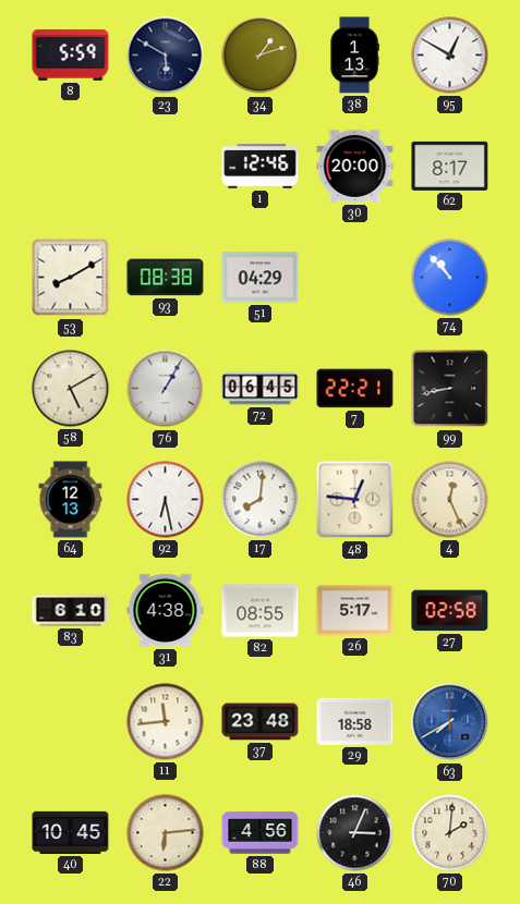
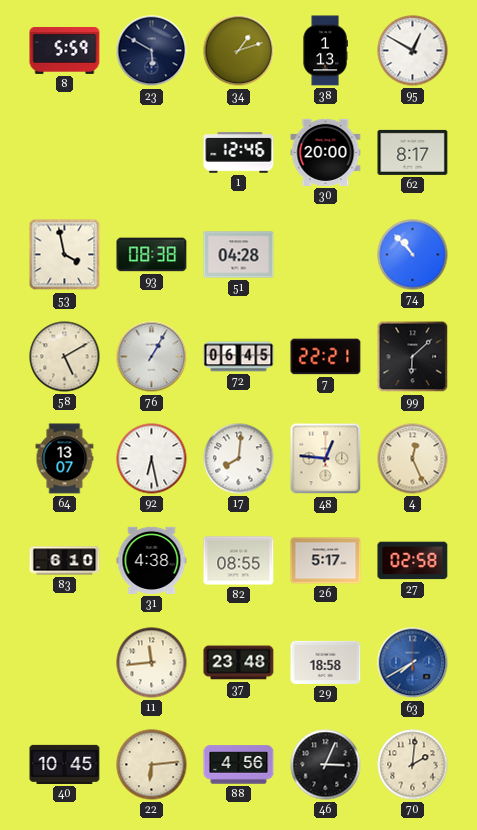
53: 8:10 -> 3:58
51: 04:29 -> 04:28
99: 8:43 -> 6:08
64: 12:13 -> 13:07
